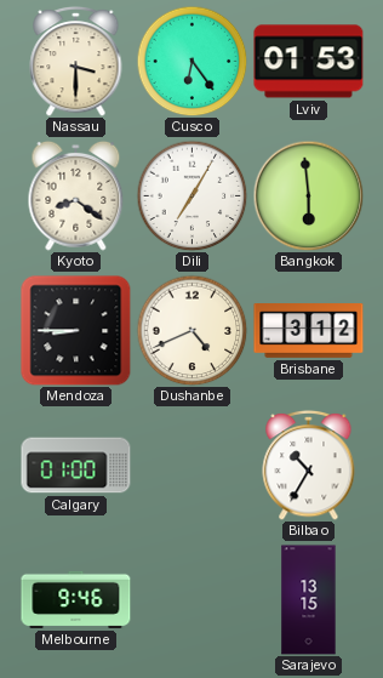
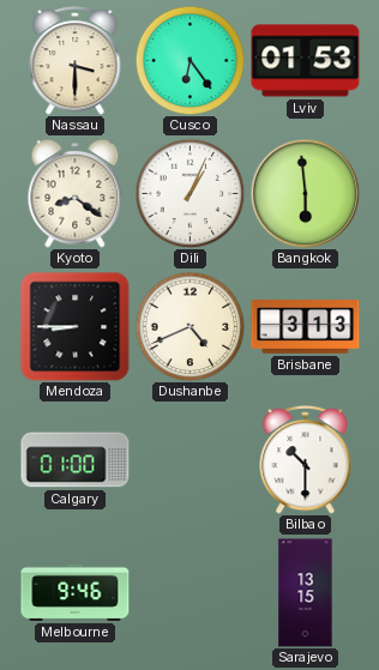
Dili: 7:05 -> 1:04
Brisbane: 3:12 -> 3:13
Bilbao: 10:35 -> 10:30
